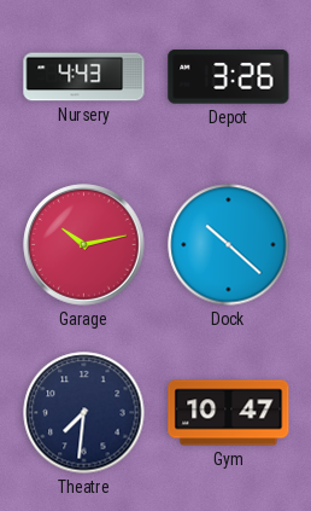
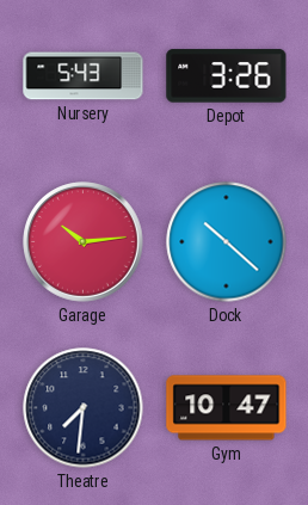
Nursery: 4:43 -> 5:43
Garage: 10:13 -> 10:14
